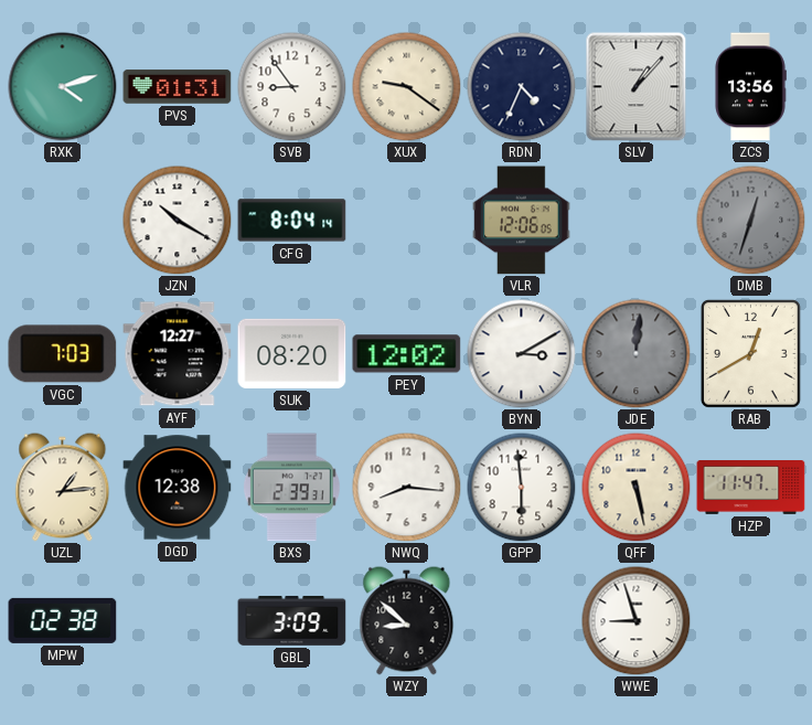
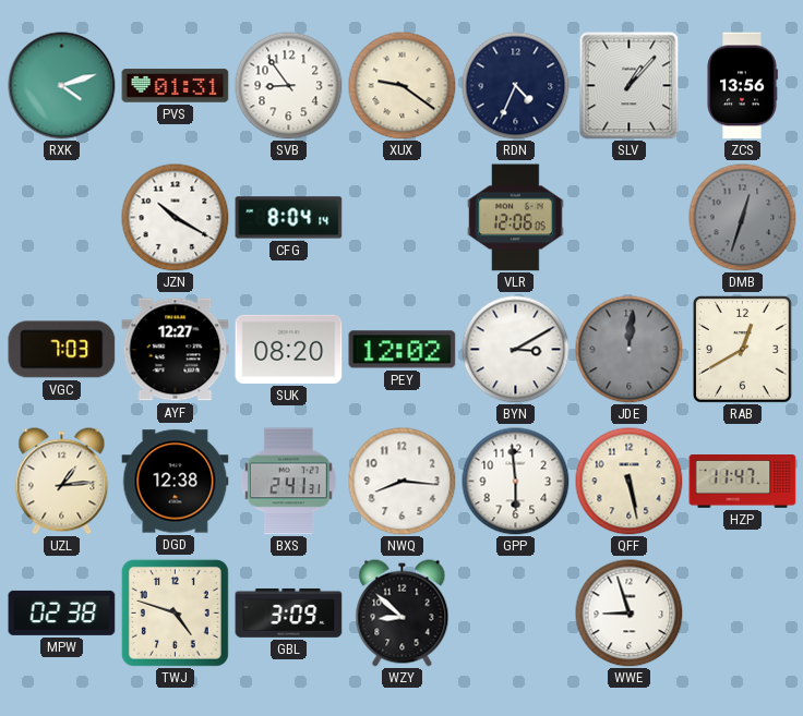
BXS: 2:39 -> 2:41
TWJ: none -> 4:48
